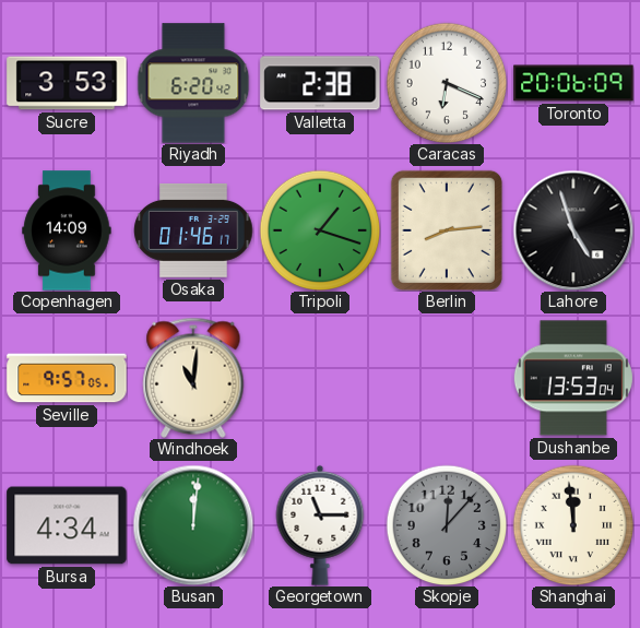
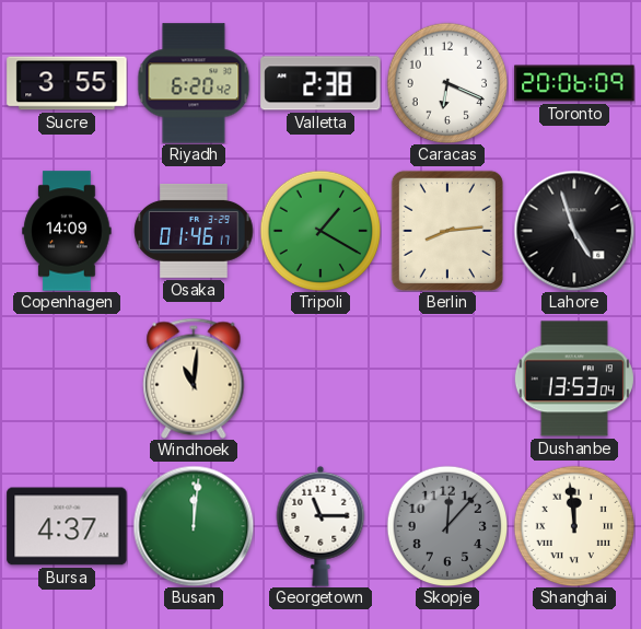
Sucre: 3:53 -> 3:55
Tripoli: 1:18 -> 1:20
Seville: 9:57 -> none
Bursa: 4:34 -> 4:37
